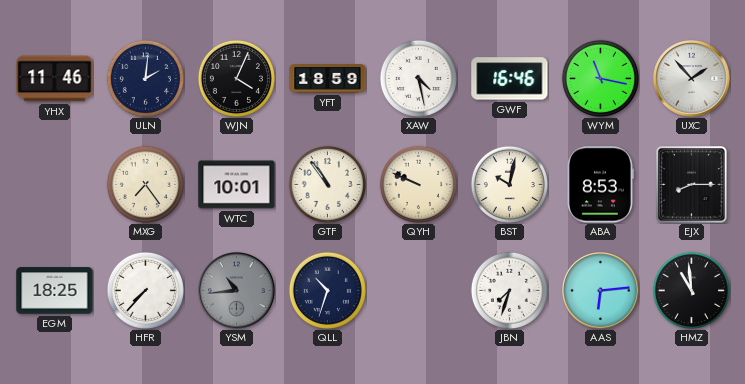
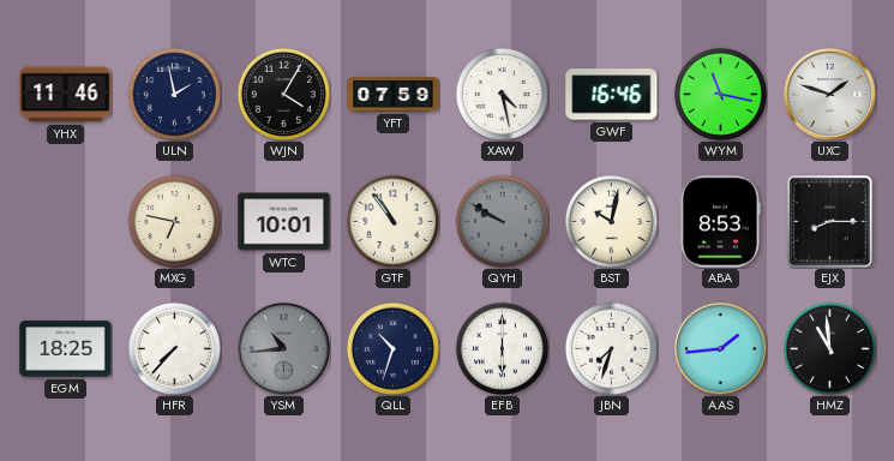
ULN: 2:01 -> 1:58
WJN: 4:04 -> 4:05
YFT: 18:59 -> 07:59
UXC: 1:53 -> 1:48
MXG: 7:24 -> 6:47
QYH: 9:49 -> 9:50
QYH dial: cream -> grey
EFB: none -> 6:00
AAS: 6:14 -> 1:44
